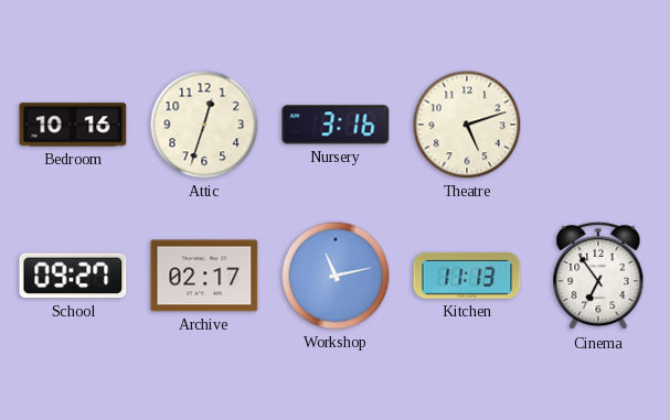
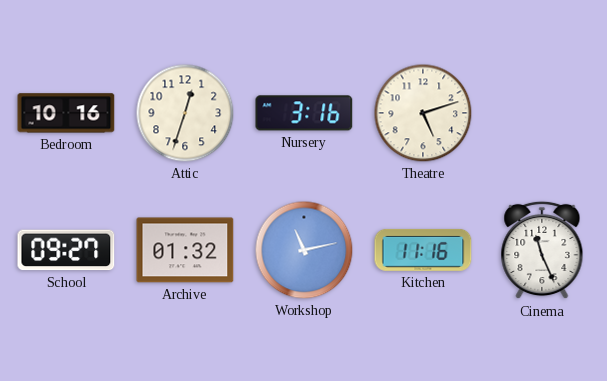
Archive: 02:17 -> 01:32
Kitchen: 11:13 -> 11:16
Cinema: 6:54 -> 11:26
